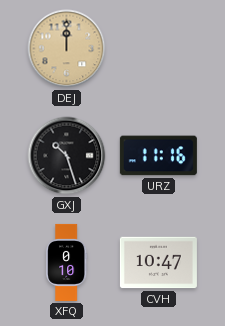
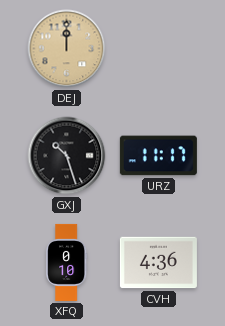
URZ: 11:16 -> 11:17
CVH: 10:47 -> 4:36
